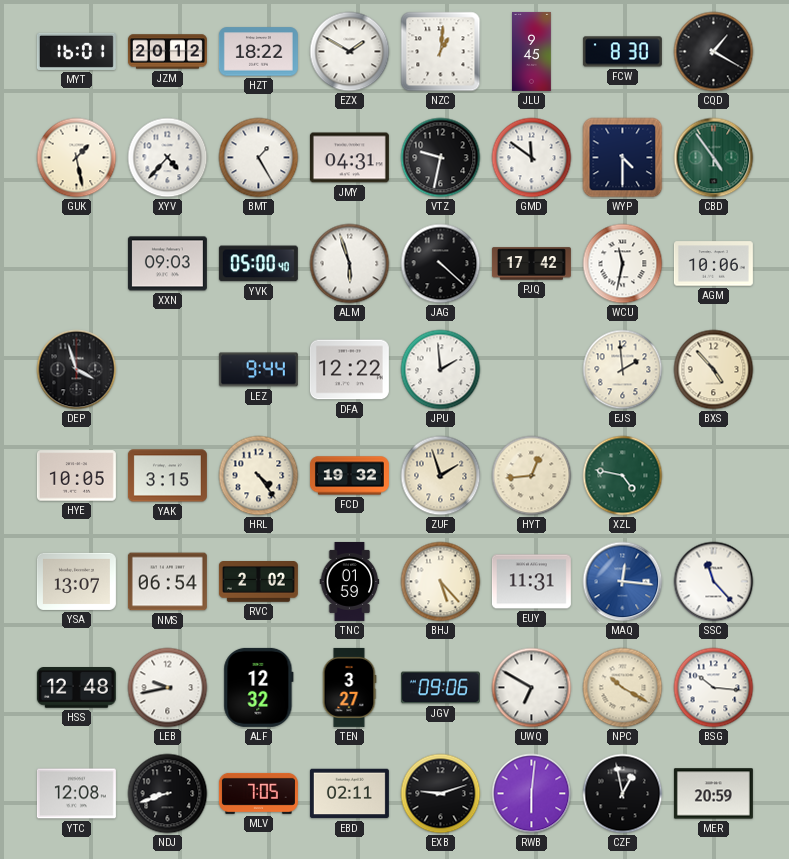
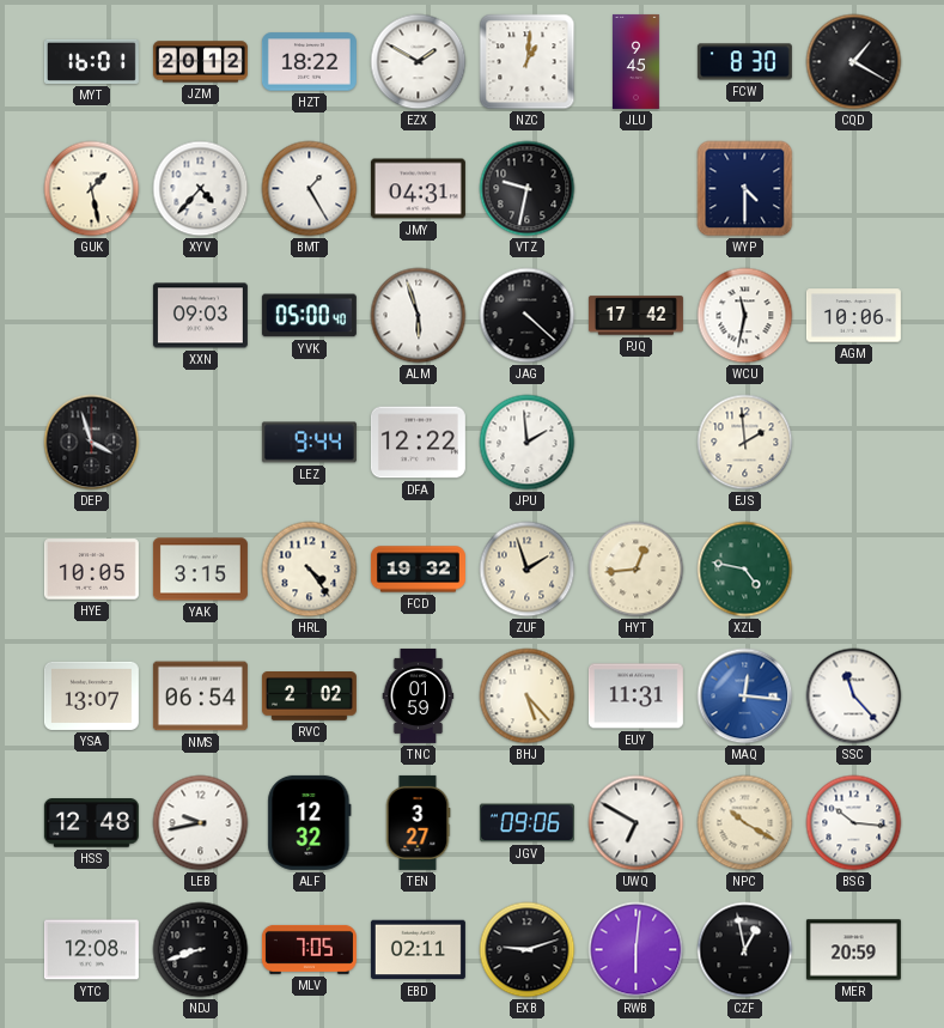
GMD: 11:51 -> none
CBD: 4:54 -> none
BXS: 4:53 -> none
